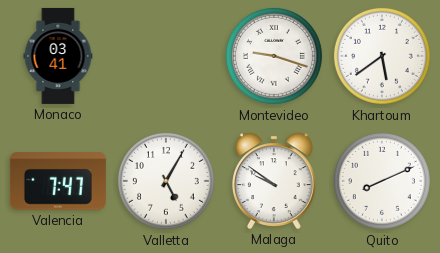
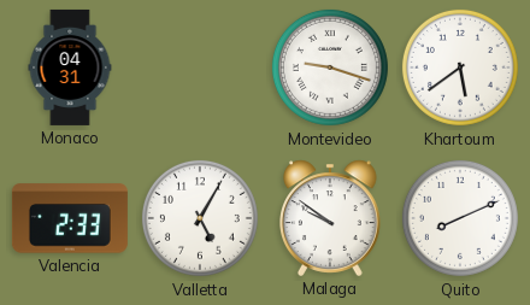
Monaco: 03:41 -> 04:31
Valencia: 7:47 -> 2:33
